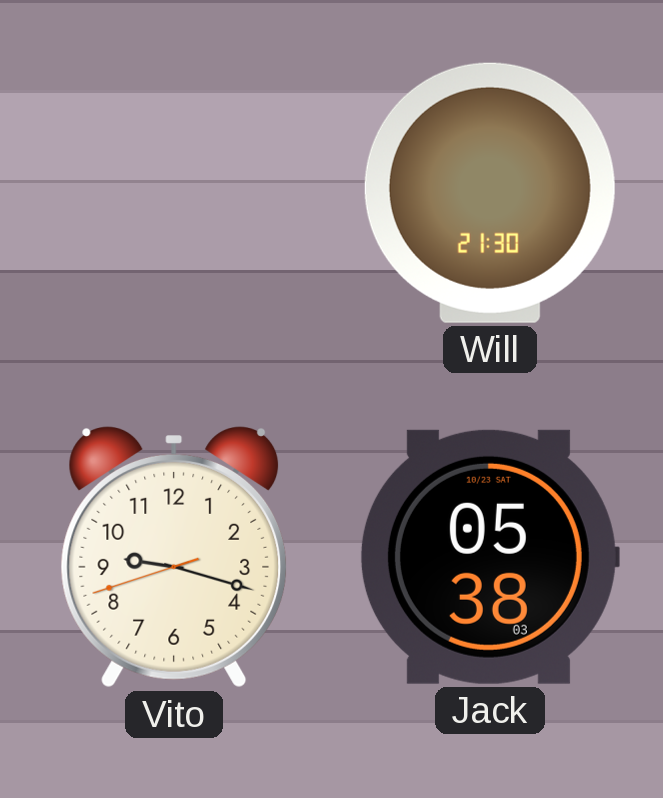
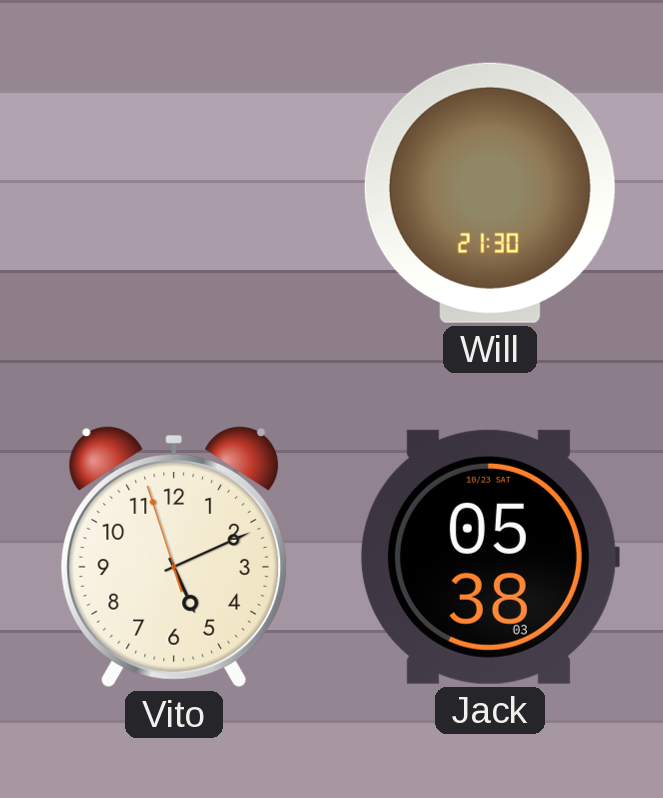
Vito: 9:17 -> 5:10
